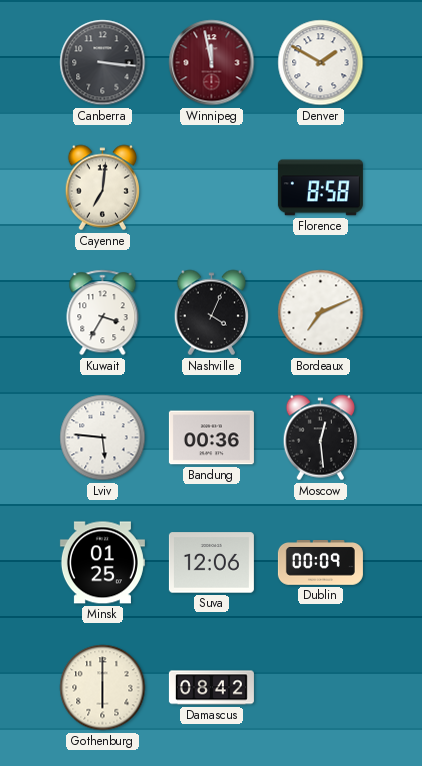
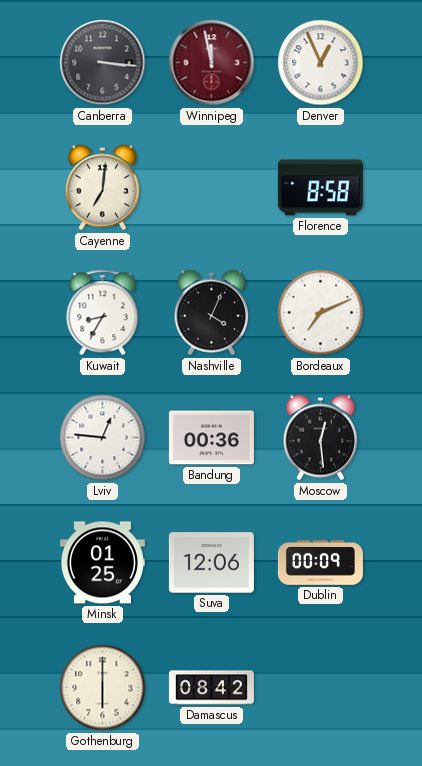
Denver: 1:50 -> 12:56
Kuwait: 3:35 -> 8:35
Lviv: 5:46 -> 12:46
